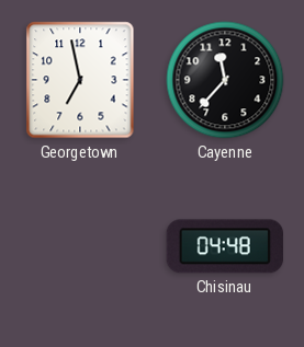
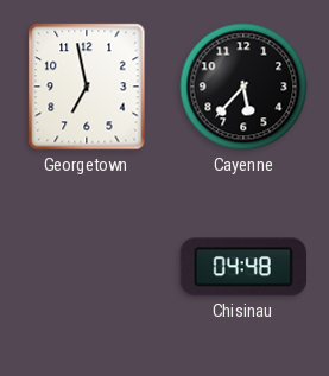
Cayenne: 11:37 -> 5:37
